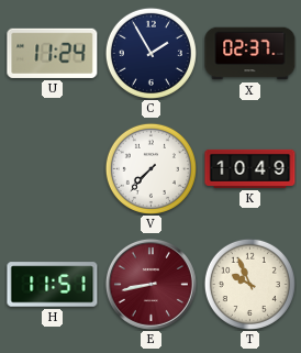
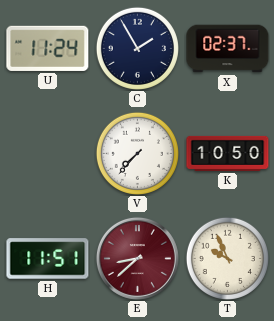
K: 10:49 -> 10:50
E: 8:43 -> 8:38
